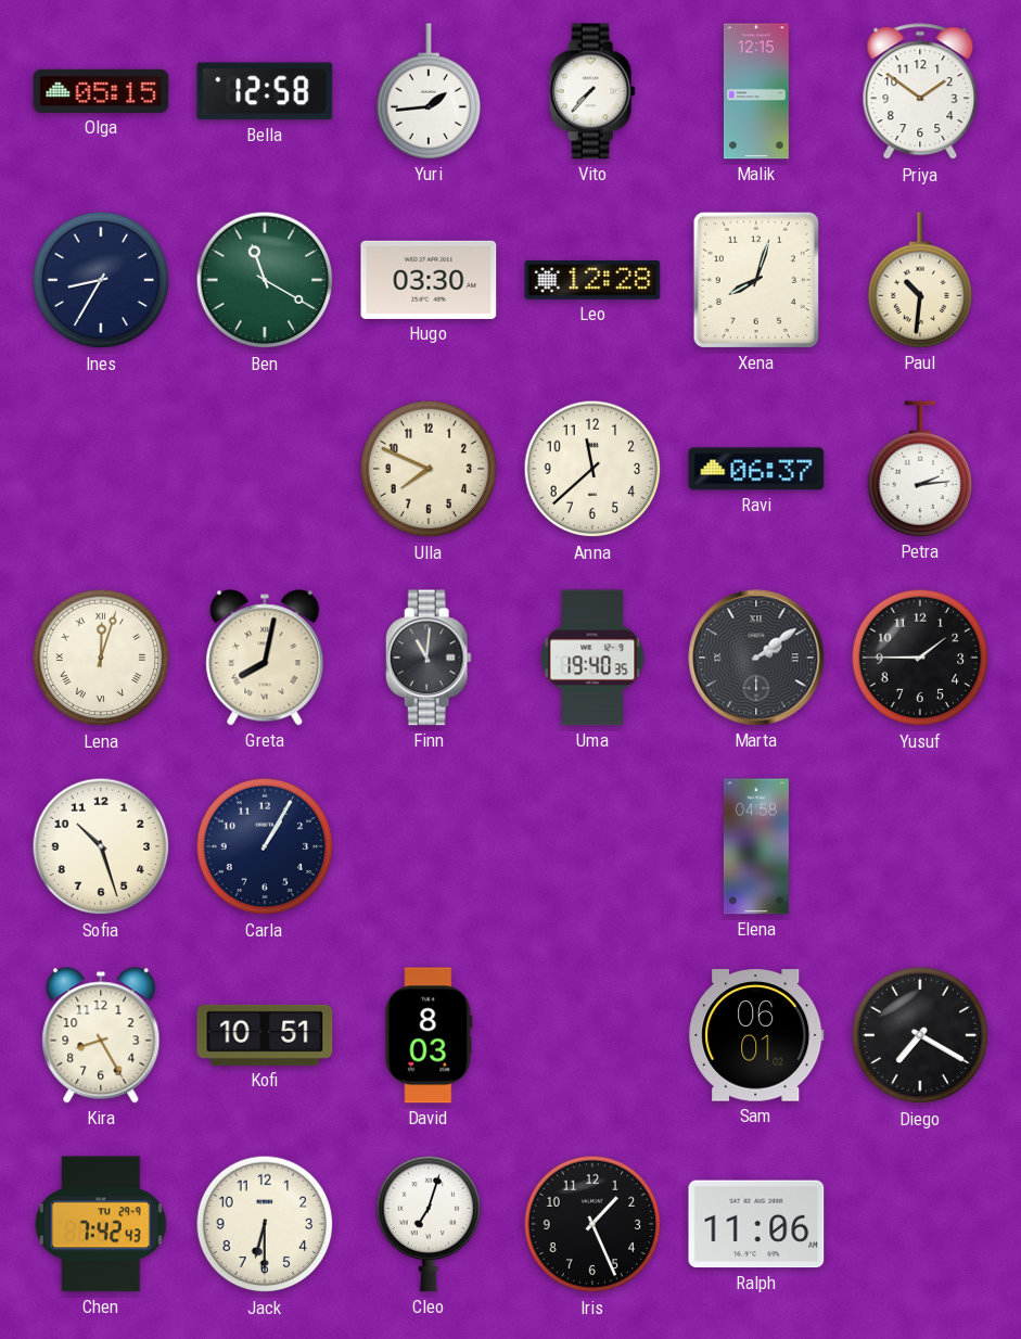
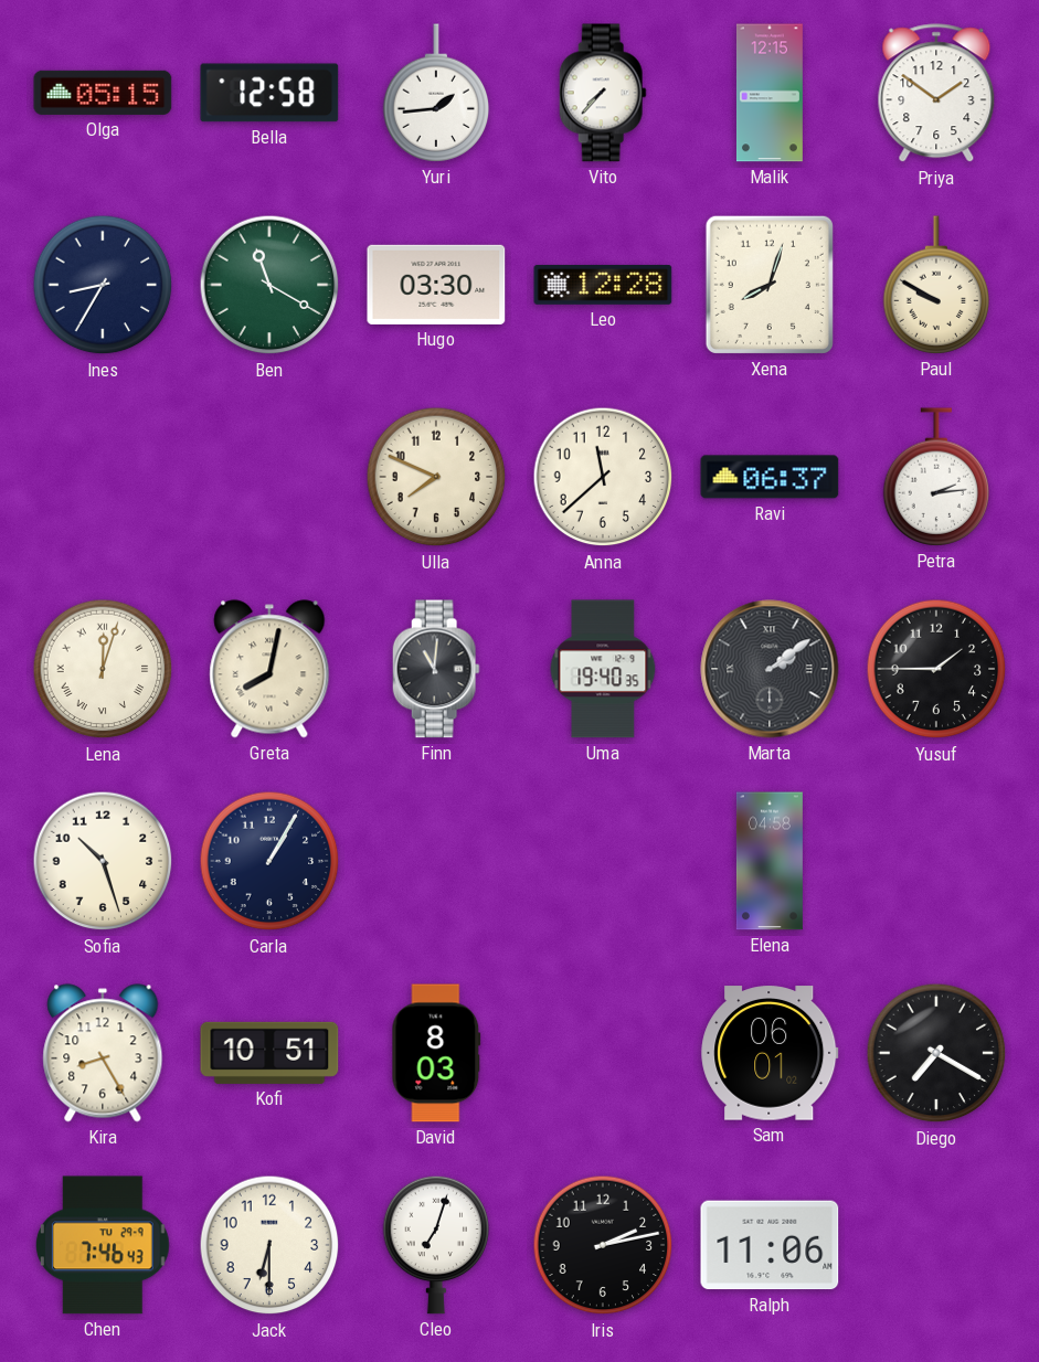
Paul: 10:31 -> 9:50
Chen: 7:42 -> 7:46
Iris: 1:26 -> 2:13
